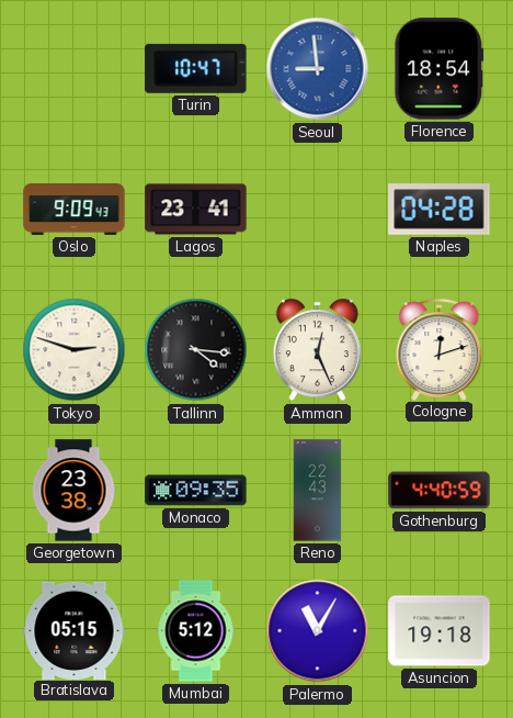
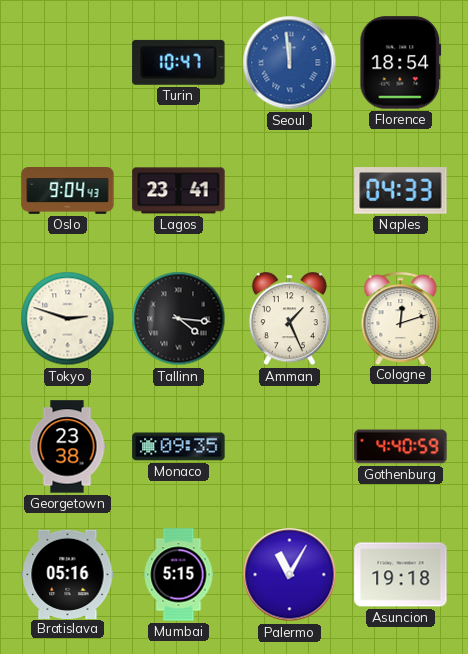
Seoul: 8:59 -> 11:59
Oslo: 9:09 -> 9:04
Naples: 04:28 -> 04:33
Amman: 12:26 -> 1:26
Reno: 22:43 -> none
Bratislava: 05:15 -> 05:16
Mumbai: 5:12 -> 5:15
